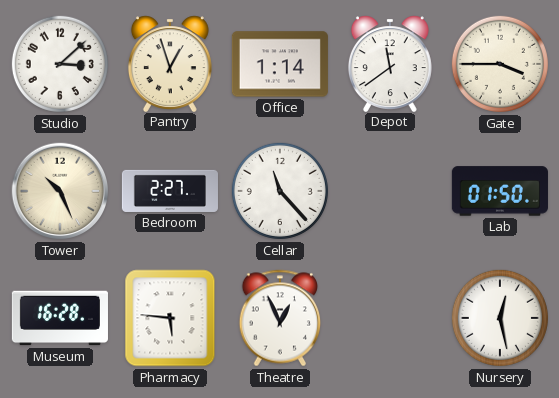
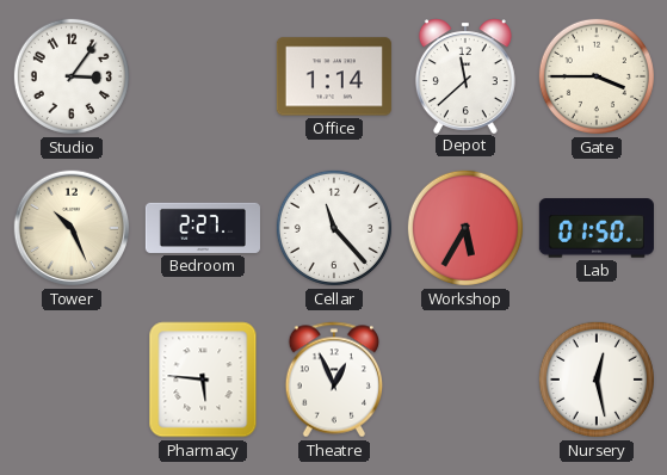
Studio: 3:08 -> 3:06
Pantry: 12:57 -> none
Depot: 11:39 -> 11:38
Workshop: none -> 5:35
Museum: 16:28 -> none
